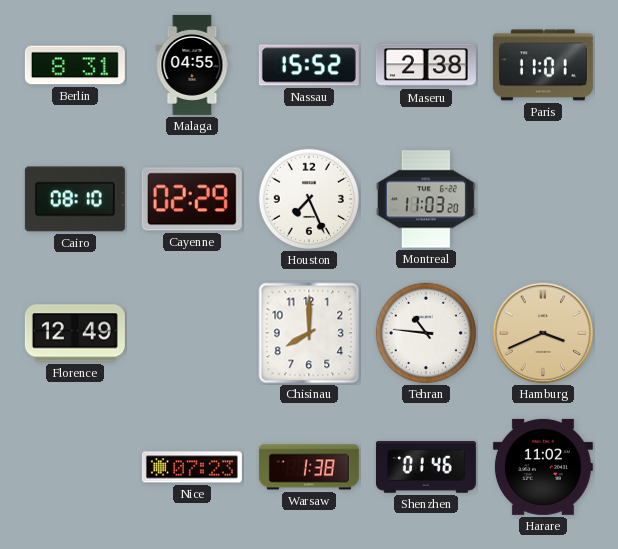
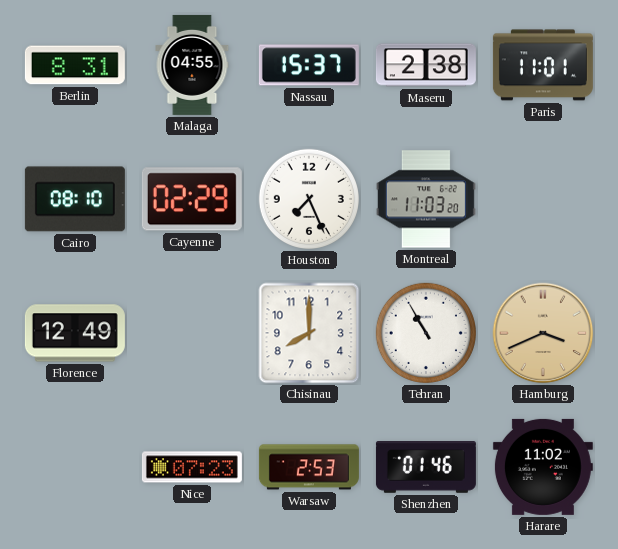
Nassau: 15:52 -> 15:37
Tehran: 10:46 -> 10:55
Warsaw: 1:38 -> 2:53
